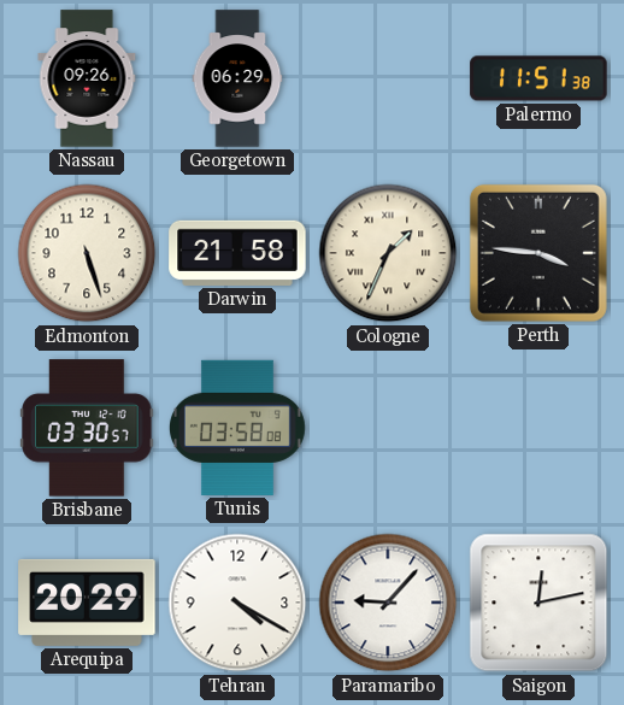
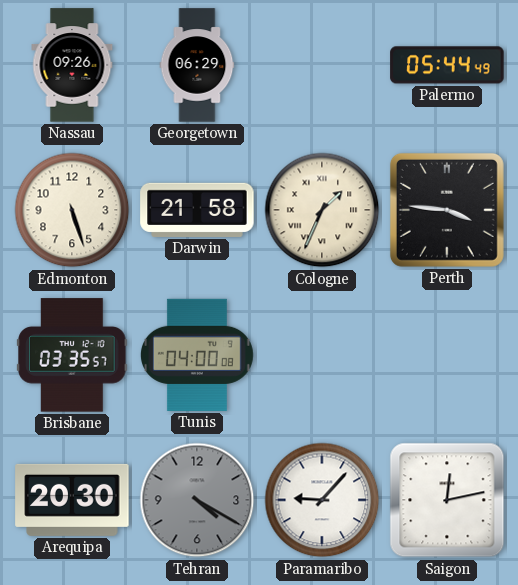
Palermo: 11:51 -> 05:44
Brisbane: 03:30 -> 03:35
Tunis: 03:58 -> 04:00
Arequipa: 20:29 -> 20:30
Tehran dial: white -> grey
